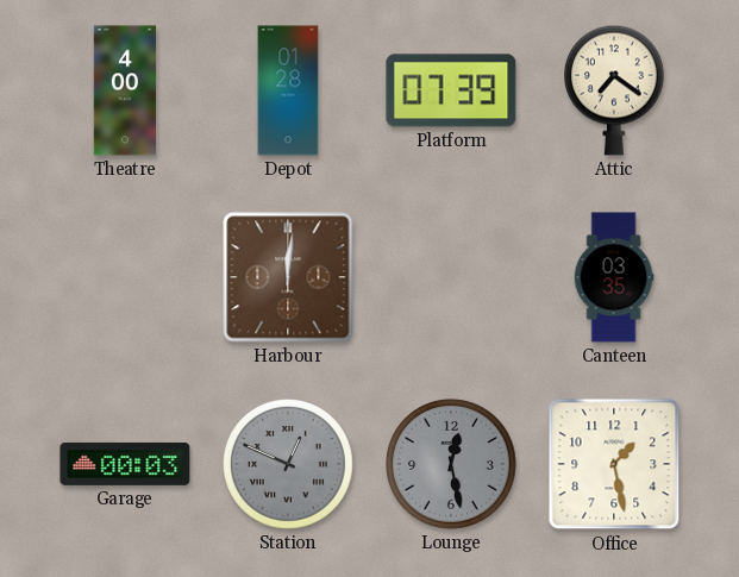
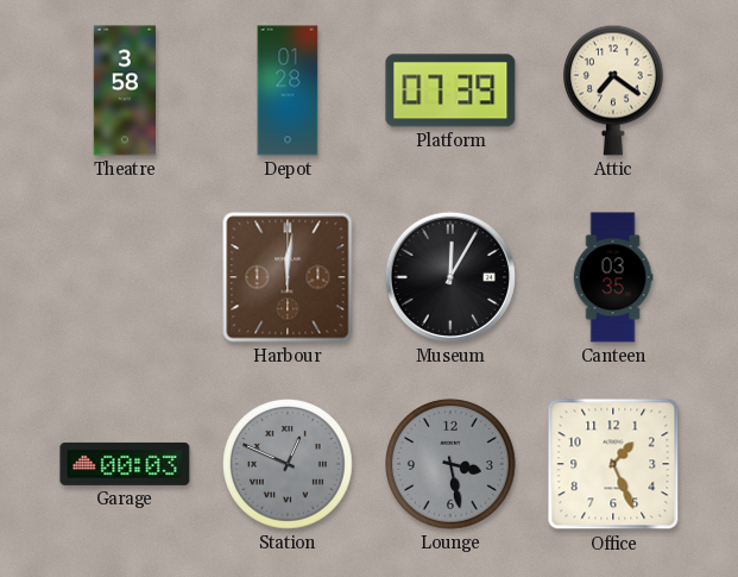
Theatre: 4:00 -> 3:58
Museum: none -> 12:05
Lounge: 12:28 -> 3:28
Office: 1:28 -> 1:26
